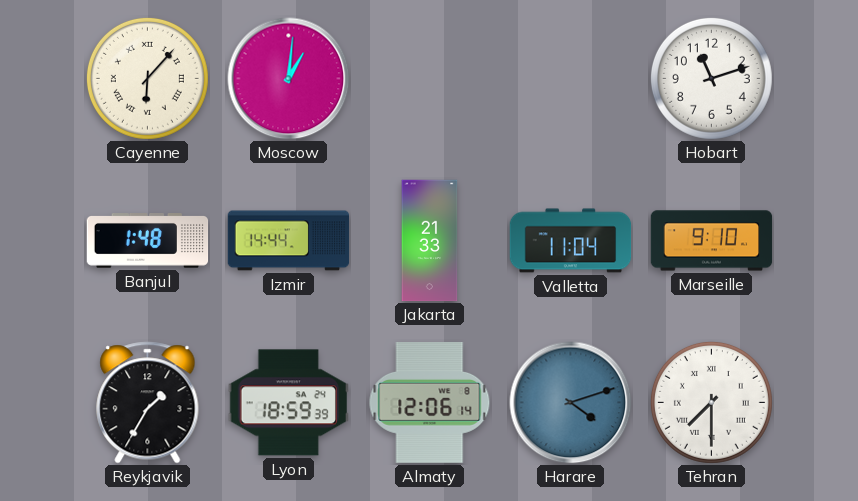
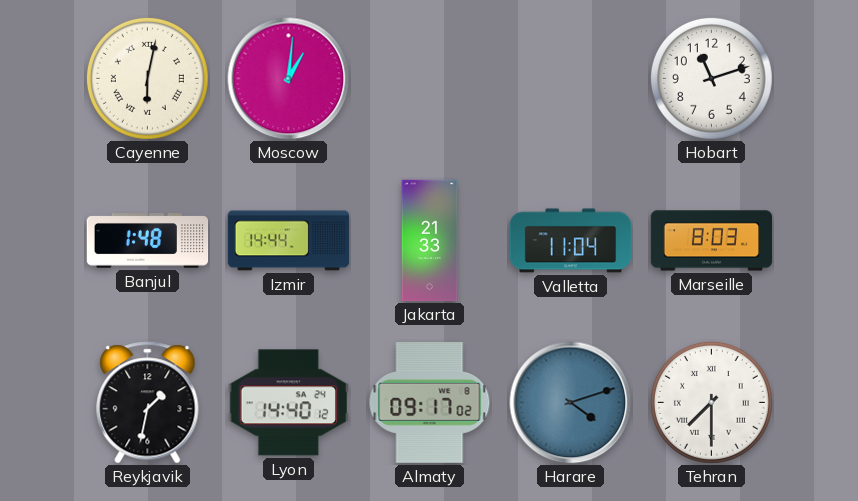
Cayenne: 6:07 -> 6:02
Marseille: 9:10 -> 8:03
Reykjavik: 1:35 -> 1:32
Lyon: 18:59 -> 14:40
Almaty: 12:06 -> 09:17
